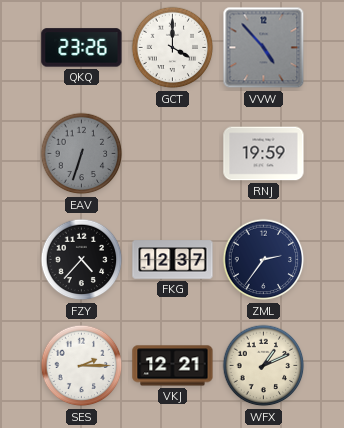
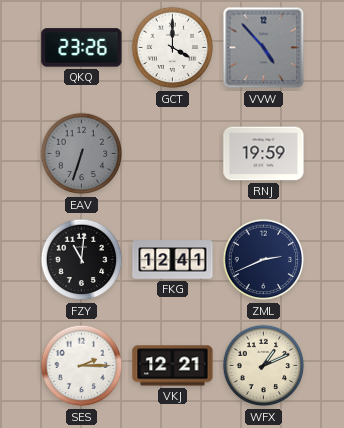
FZY: 4:37 -> 11:01
FKG: 12:37 -> 12:41
ZML: 2:36 -> 2:41
